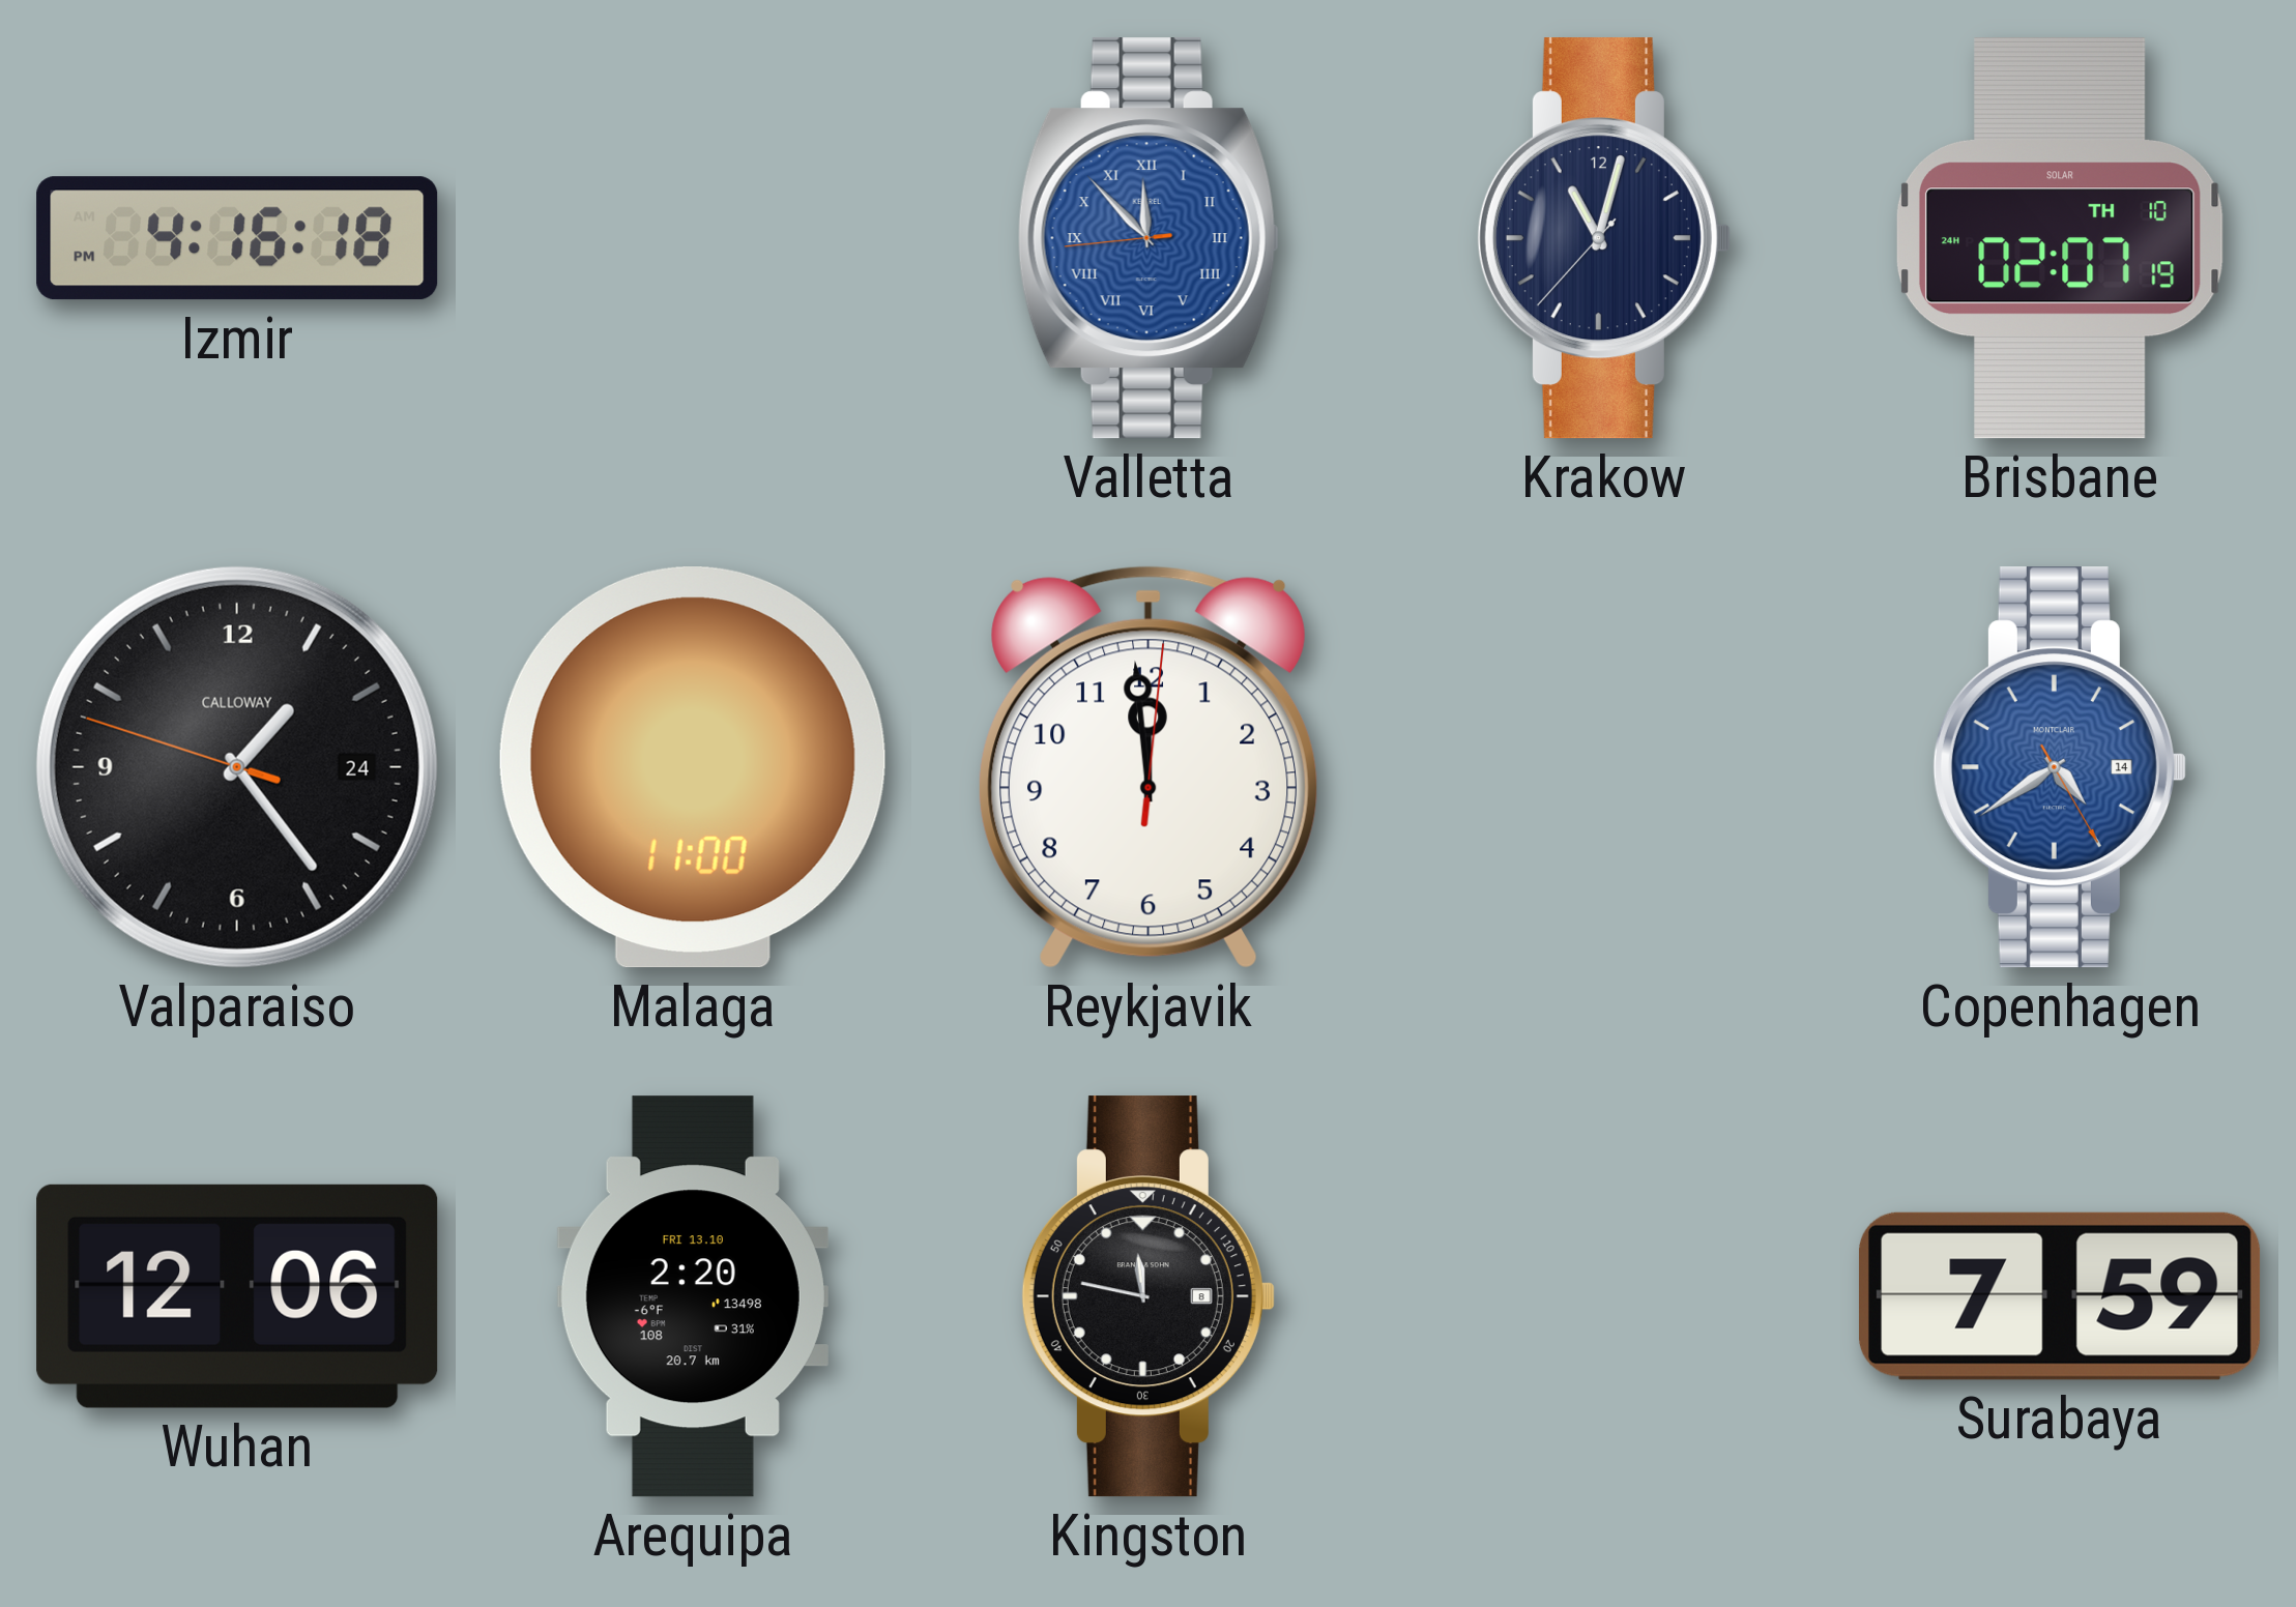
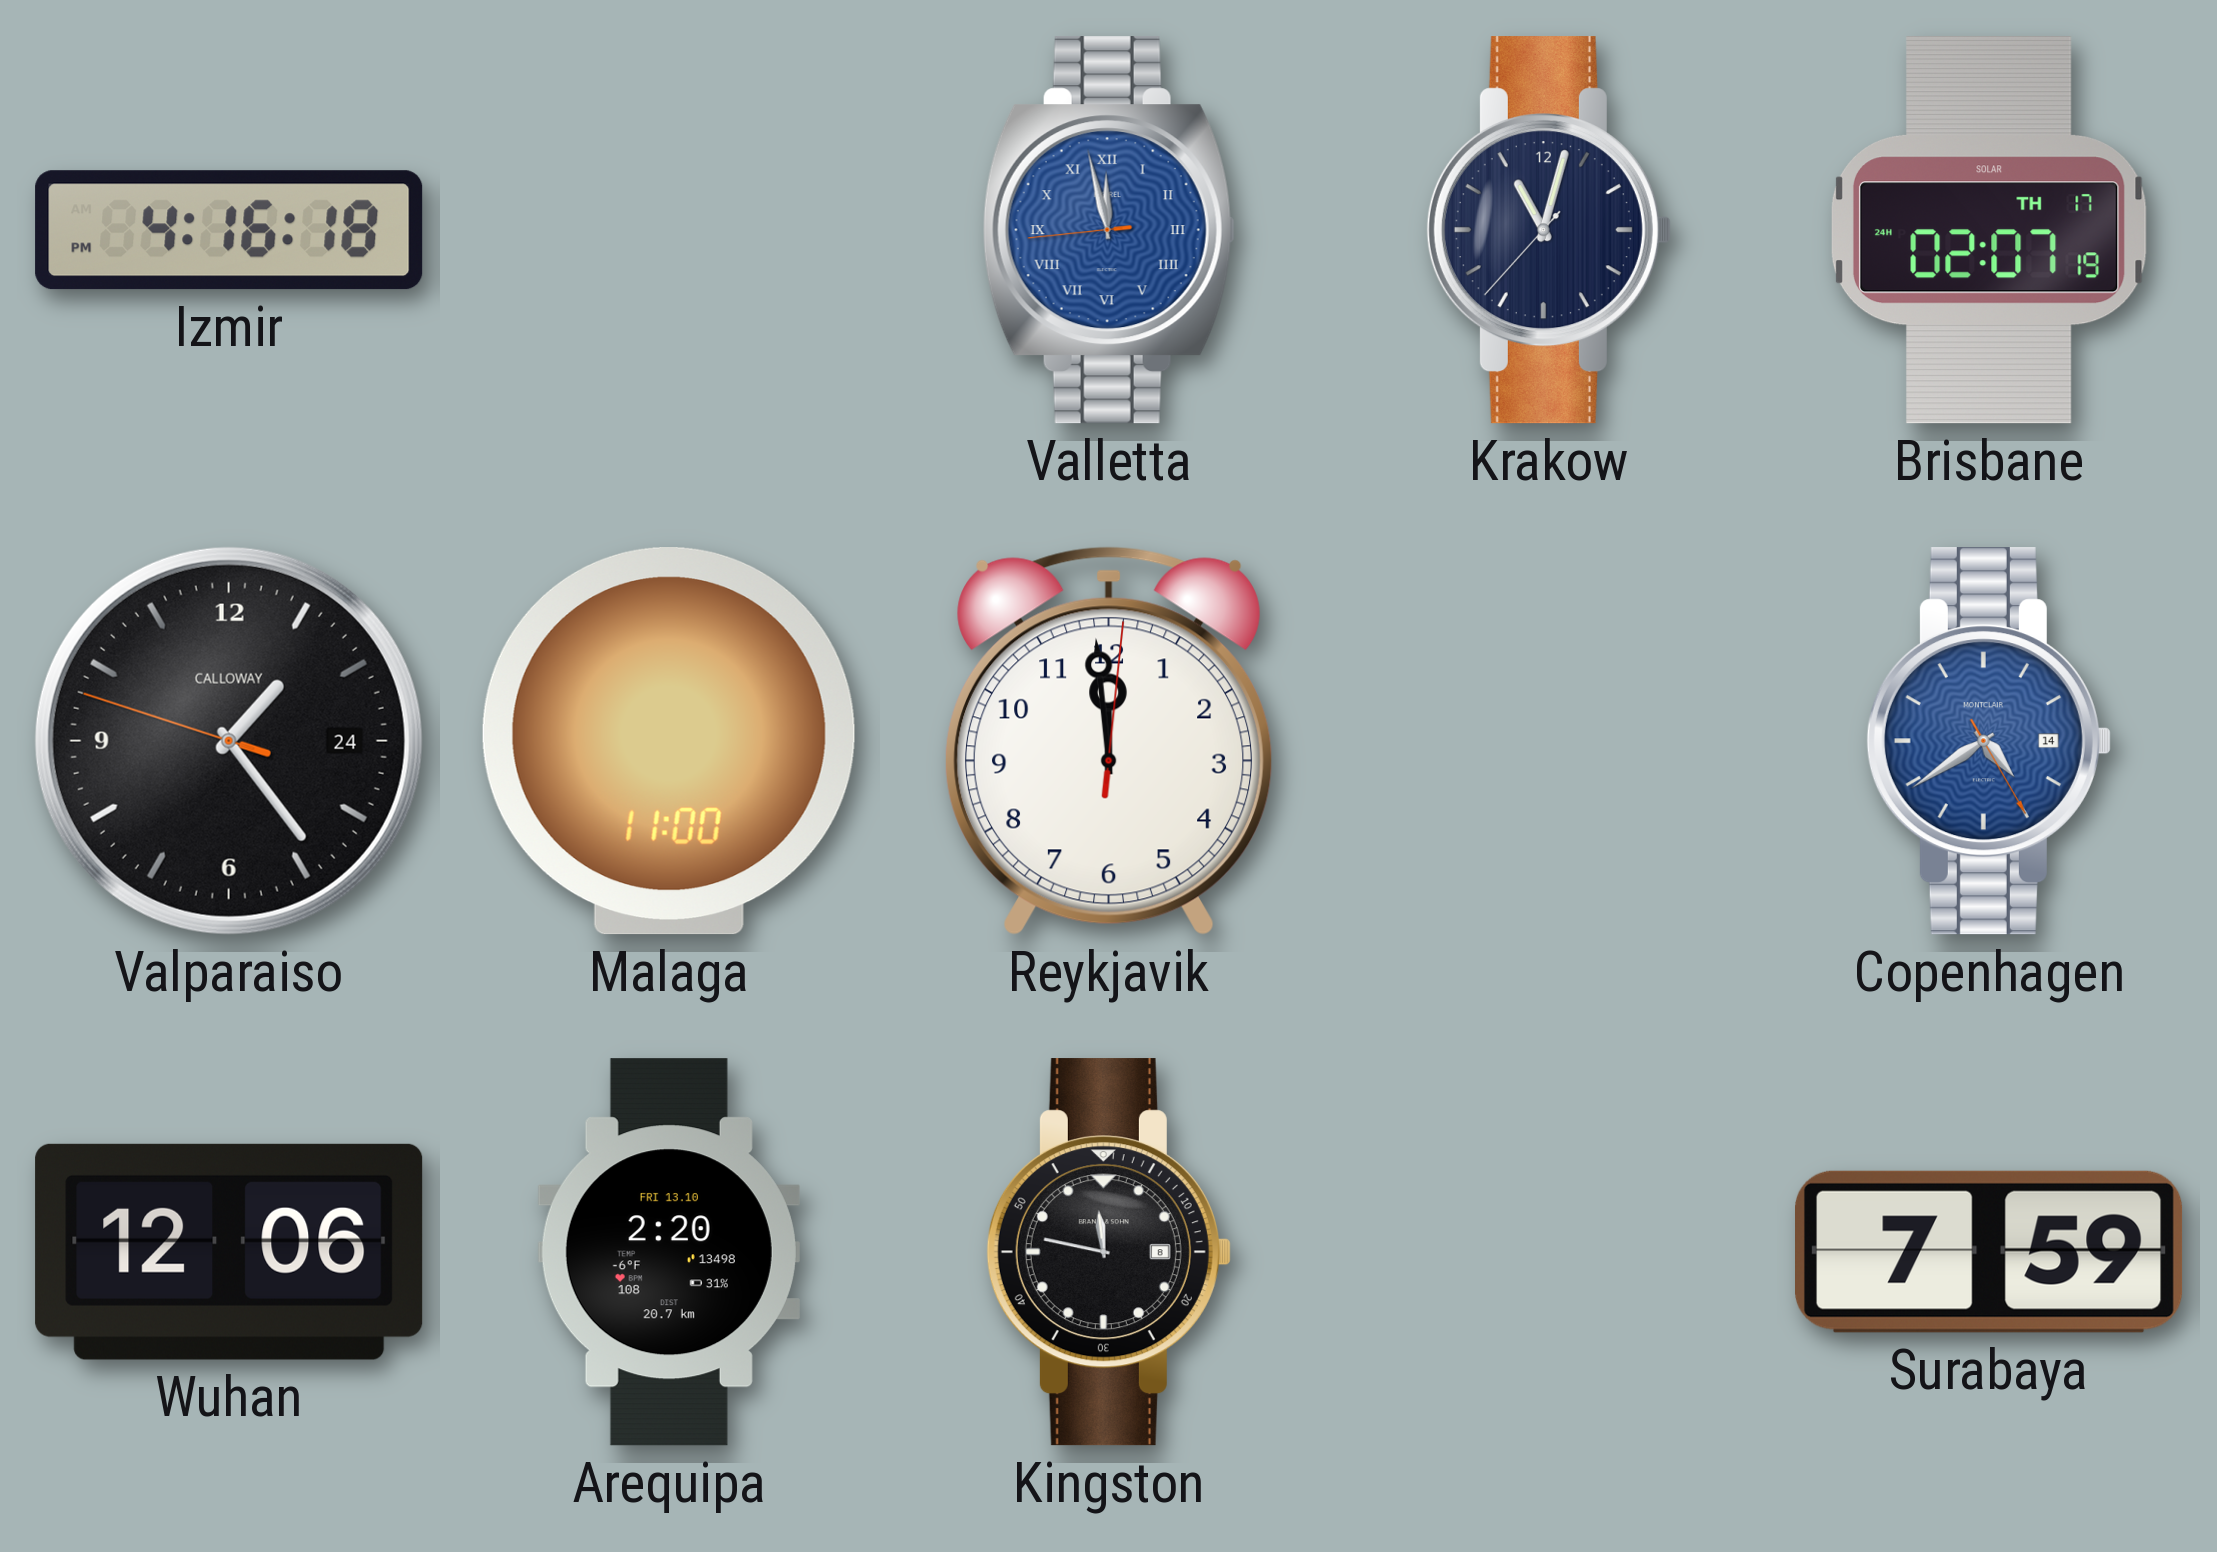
Valletta: 11:52 -> 11:57
Brisbane date: TH 10 -> TH 17
